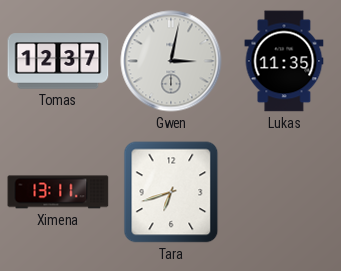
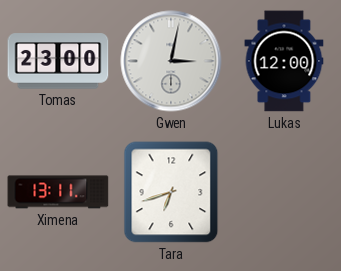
Tomas: 12:37 -> 23:00
Lukas: 11:35 -> 12:00
